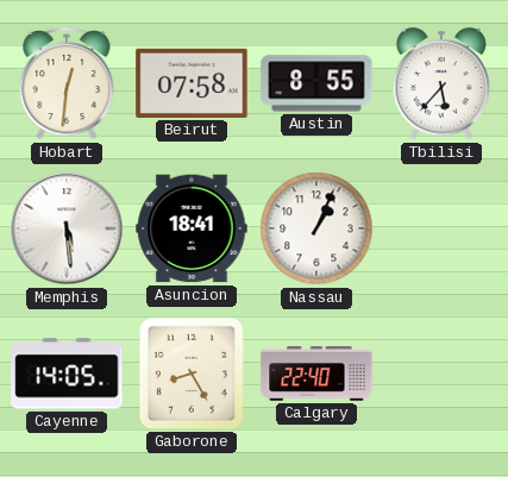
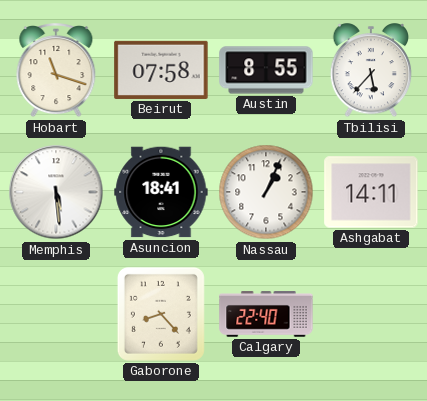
Hobart: 12:31 -> 11:18
Ashgabat: none -> 14:11
Cayenne: 14:05 -> none
Gaborone: 8:25 -> 8:23
